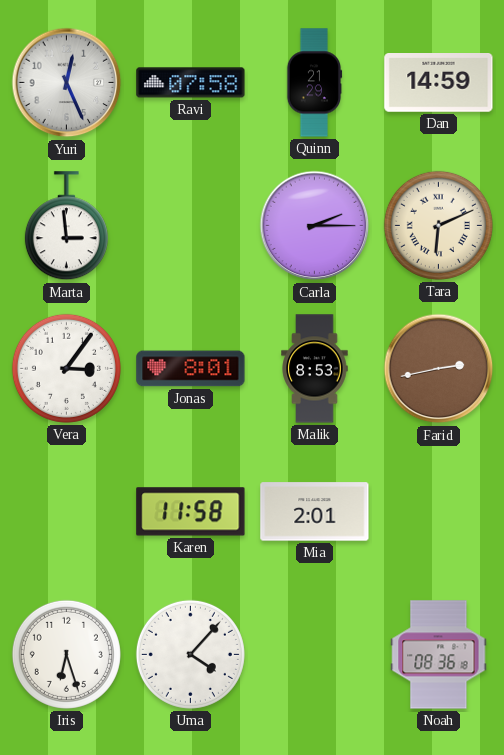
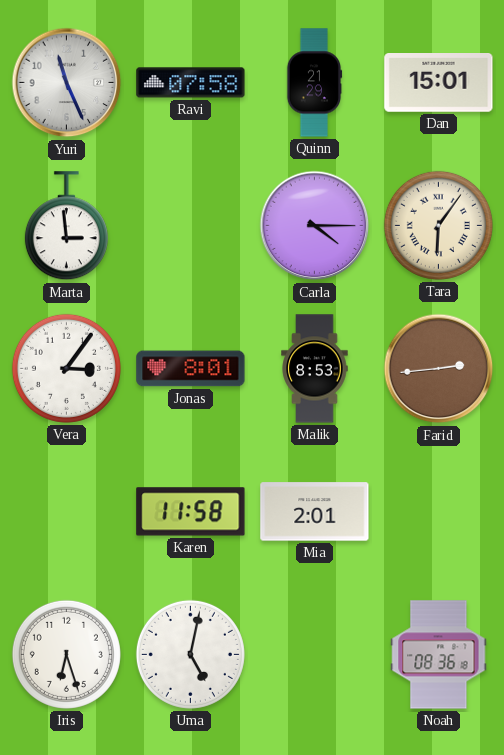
Yuri: 12:26 -> 11:26
Dan: 14:59 -> 15:01
Carla: 2:15 -> 4:15
Tara: 6:11 -> 6:06
Farid: 2:43 -> 2:44
Uma: 4:07 -> 5:02
